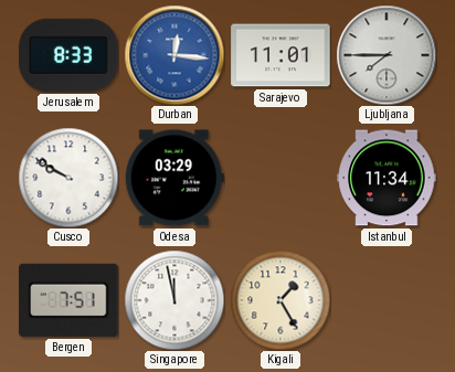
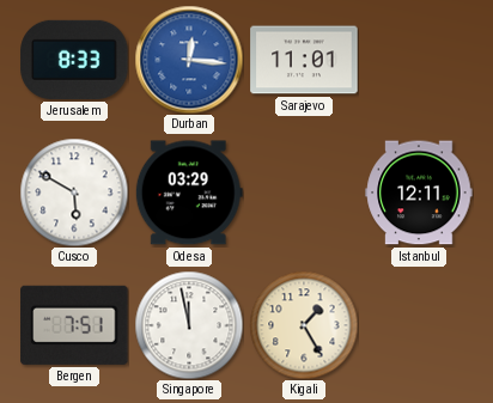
Ljubljana: 7:45 -> none
Cusco: 9:50 -> 5:50
Istanbul: 11:34 -> 12:11
